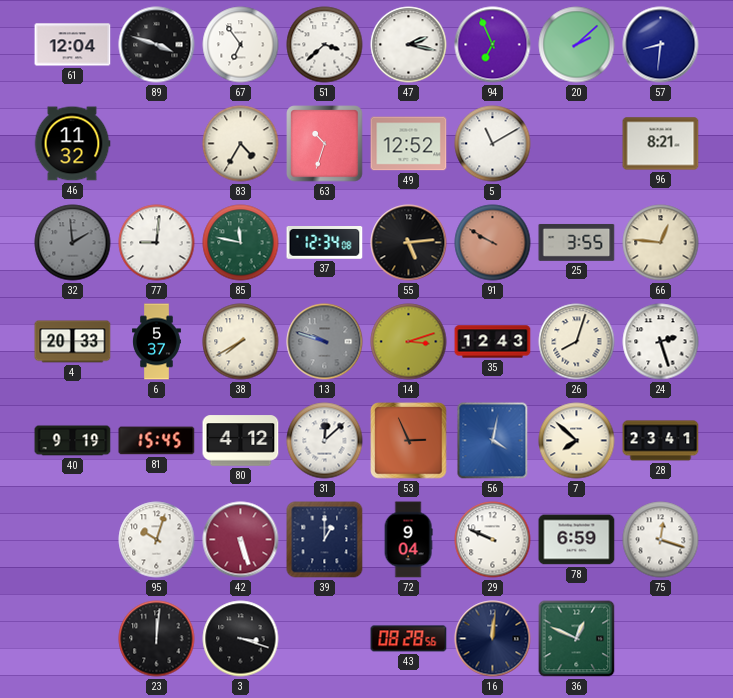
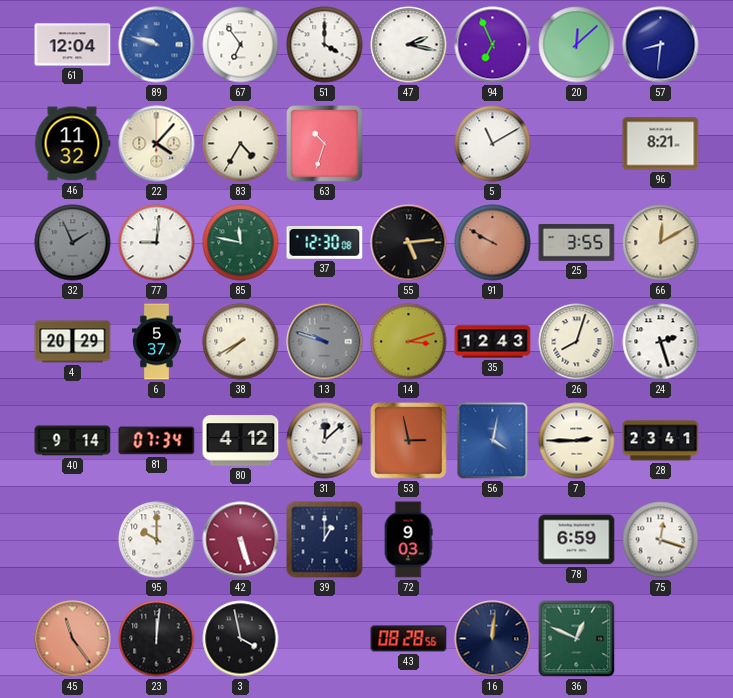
89: 3:48 -> 9:48
89 dial: black -> blue
51: 3:38 -> 4:00
20: 2:08 -> 12:08
22: none -> 4:07
49: 12:52 -> none
32: 1:59 -> 1:56
37: 12:34 -> 12:30
66: 12:46 -> 12:10
4: 20:33 -> 20:29
40: 9:19 -> 9:14
81: 15:45 -> 07:34
53: 2:56 -> 2:58
7: 7:52 -> 2:45
95: 10:03 -> 10:00
72: 9:04 -> 9:03
29: 9:49 -> none
45: none -> 11:24
3: 3:18 -> 3:58
